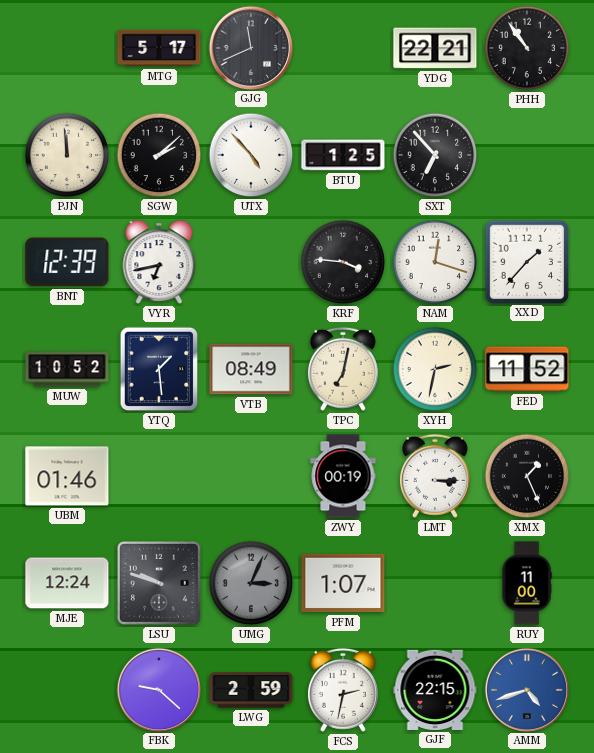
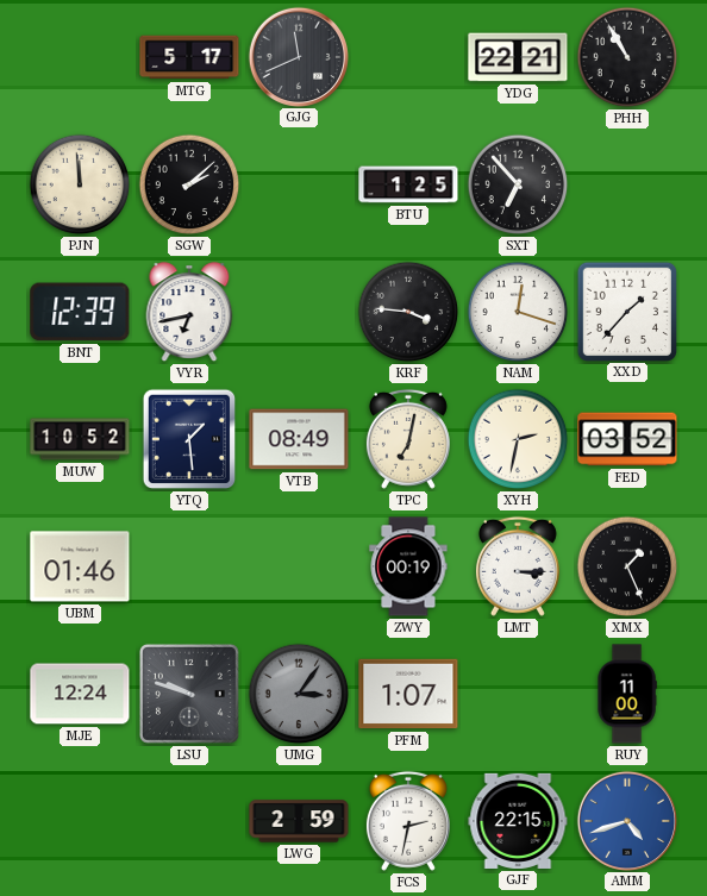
PHH: 10:54 -> 10:55
UTX: 4:53 -> none
FED: 11:52 -> 03:52
UMG: 3:04 -> 3:06
FBK: 9:22 -> none
